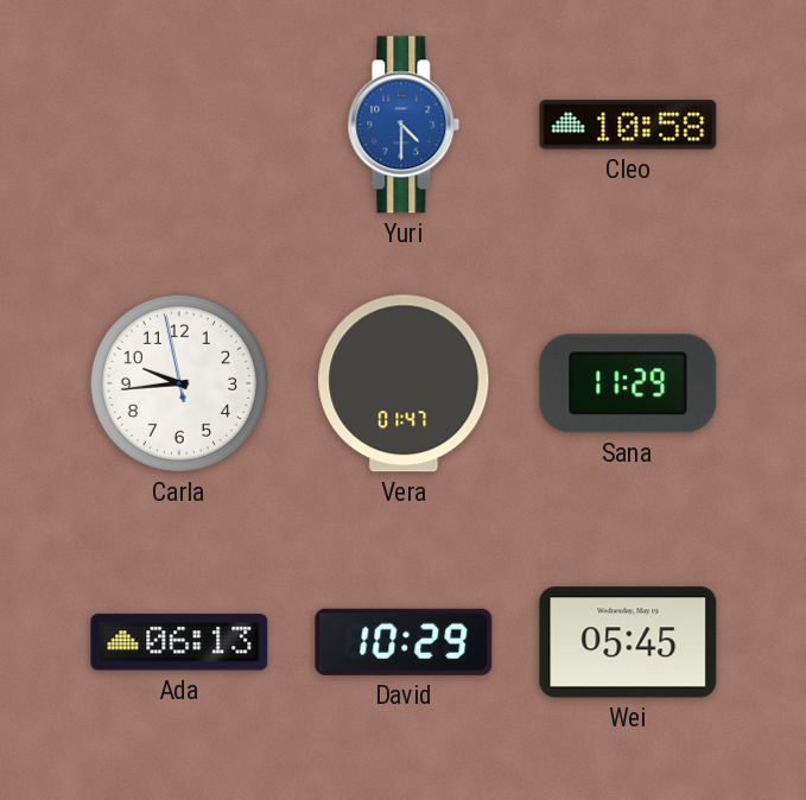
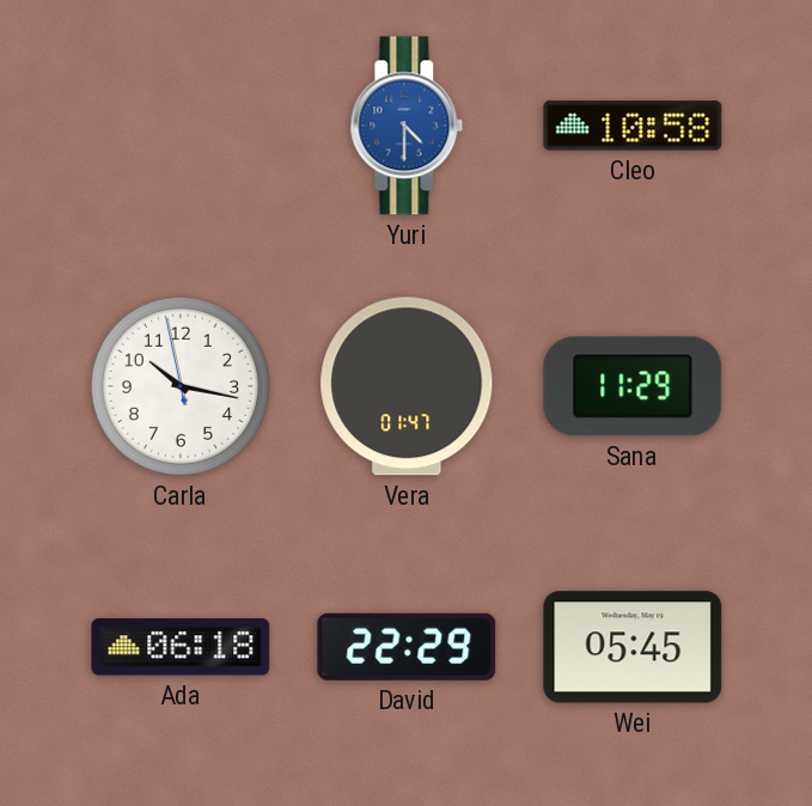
Carla: 9:43 -> 10:16
Ada: 06:13 -> 06:18
David: 10:29 -> 22:29
